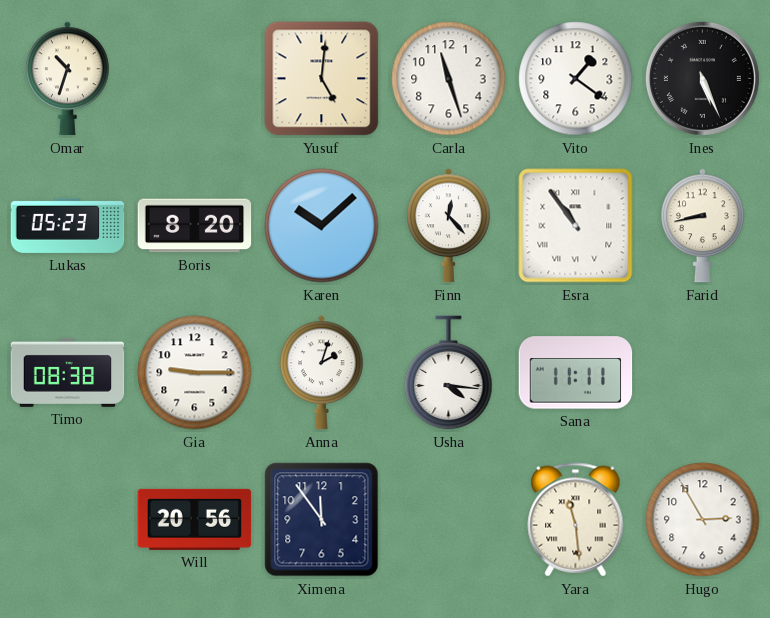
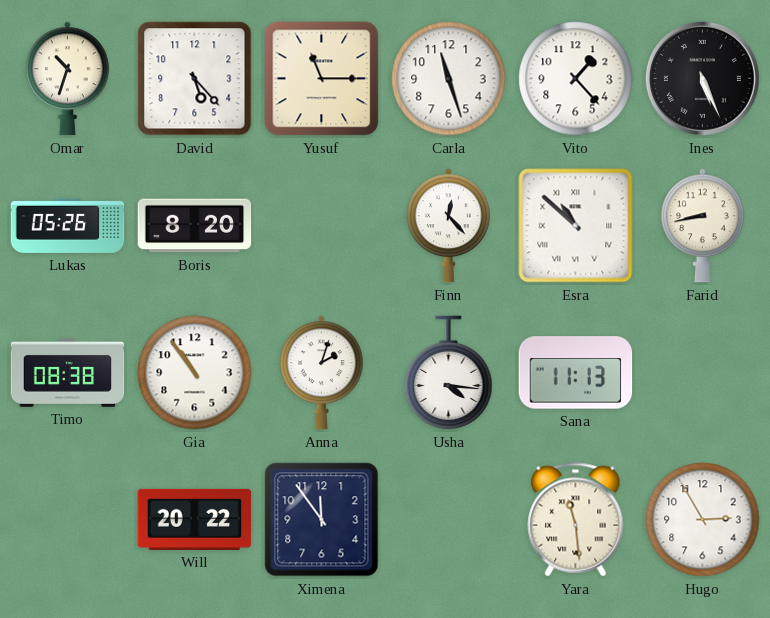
David: none -> 5:23
Yusuf: 5:01 -> 11:15
Vito: 1:21 -> 1:23
Lukas: 05:23 -> 05:26
Karen: 10:08 -> none
Esra: 10:54 -> 10:52
Gia: 9:15 -> 10:54
Sana: 11:11 -> 11:13
Will: 20:56 -> 20:22
